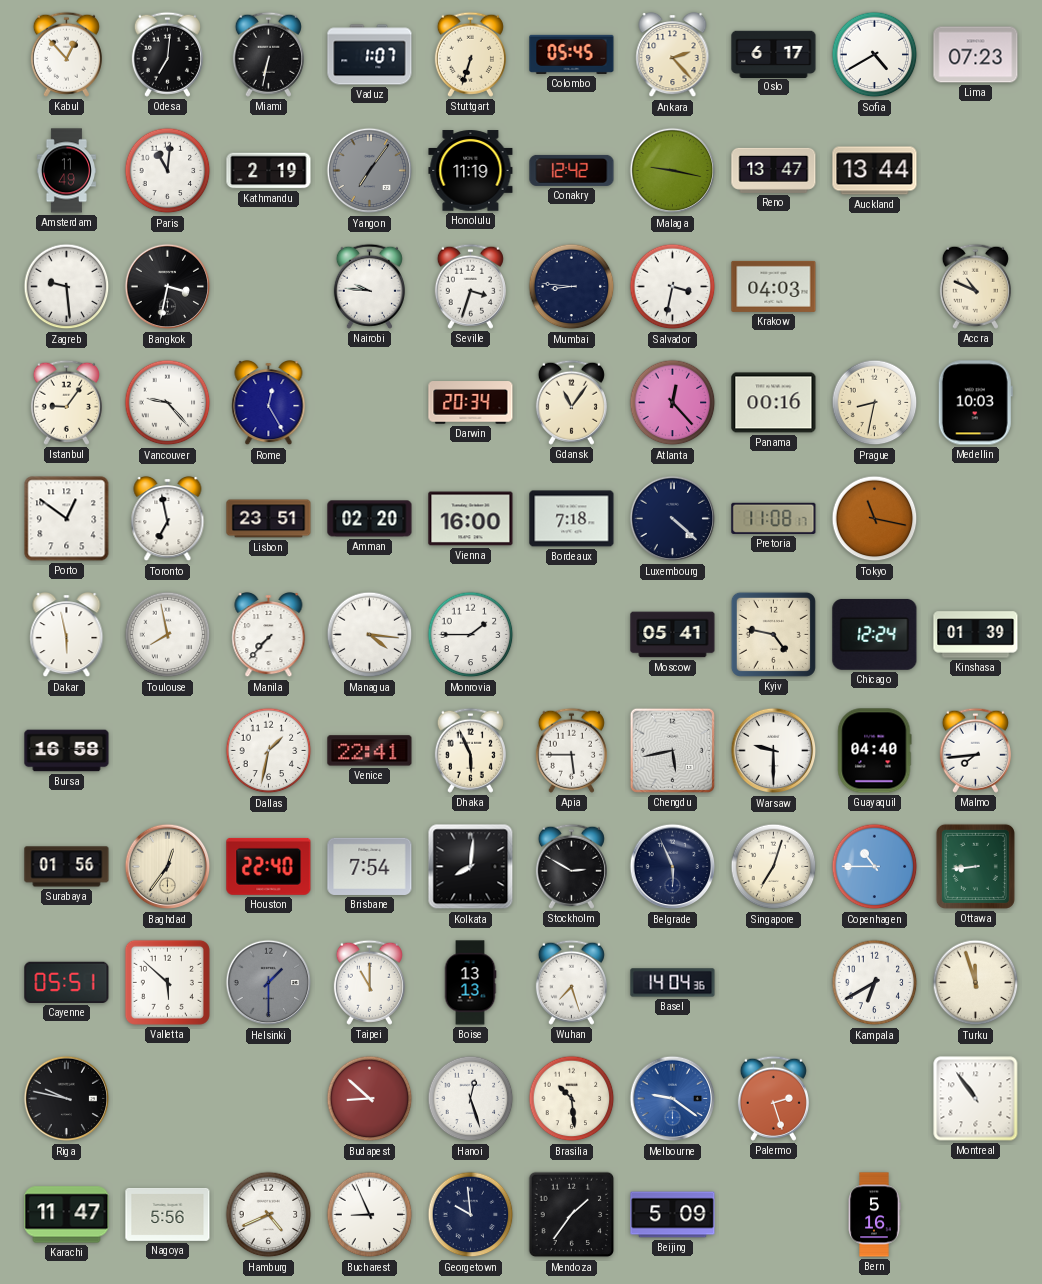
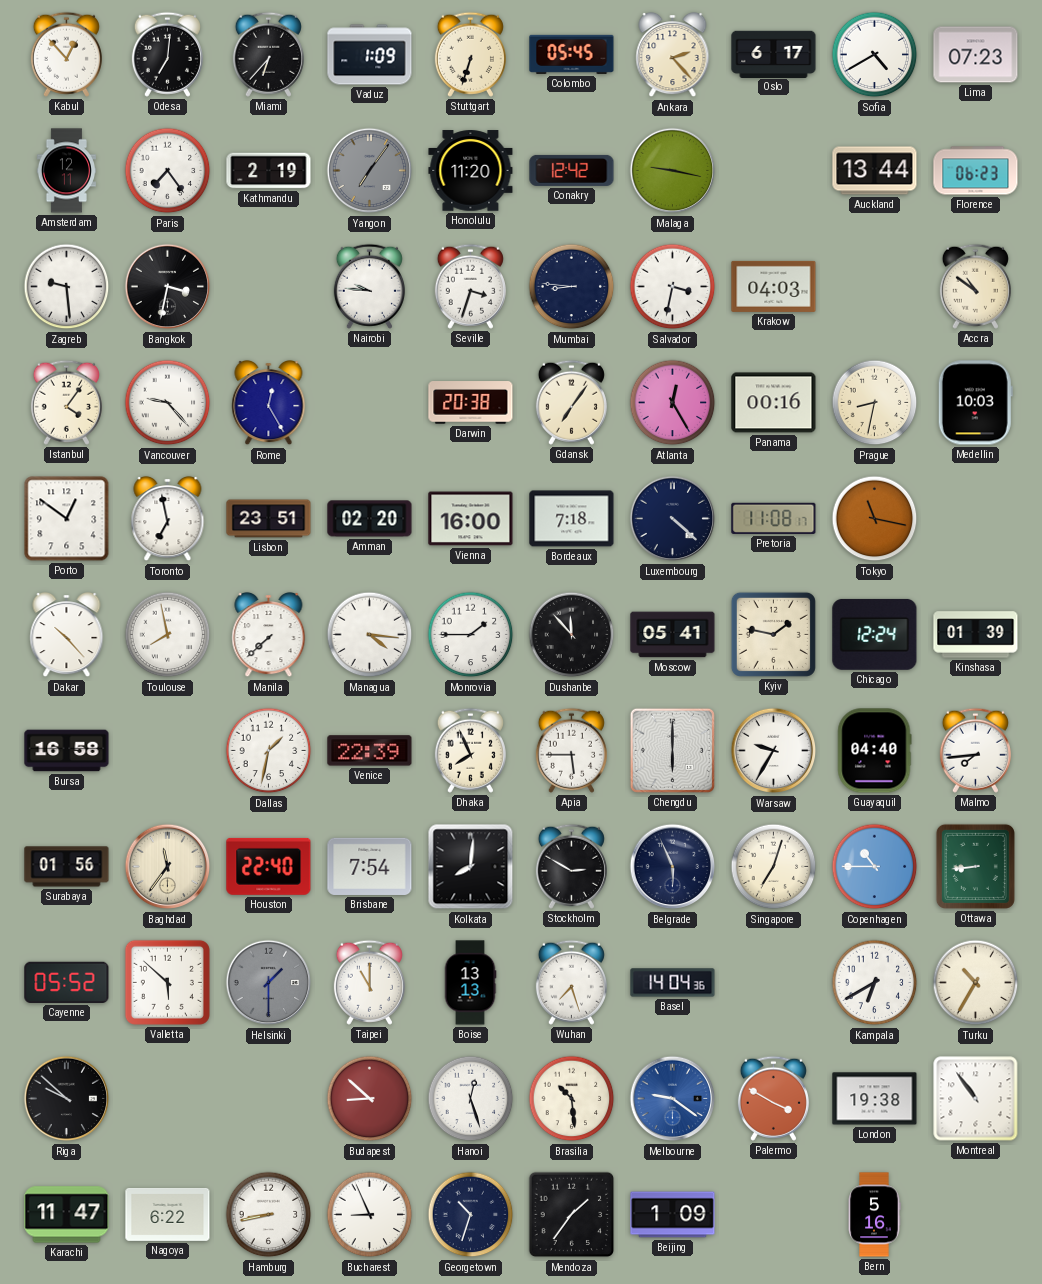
Miami: 6:32 -> 6:37
Vaduz: 1:07 -> 1:09
Amsterdam: 11:49 -> 12:11
Paris: 11:01 -> 7:24
Honolulu: 11:19 -> 11:20
Reno: 13:47 -> none
Florence: none -> 06:23
Accra: 10:49 -> 10:51
Istanbul: 9:06 -> 4:06
Darwin: 20:34 -> 20:38
Gdansk: 11:06 -> 7:06
Atlanta: 12:23 -> 12:25
Dakar: 5:58 -> 10:23
Manila: 7:37 -> 7:38
Dushanbe: none -> 11:53
Kyiv: 4:47 -> 1:47
Venice: 22:41 -> 22:39
Dhaka: 5:56 -> 7:56
Chengdu: 5:43 -> 6:00
Warsaw: 9:30 -> 9:35
Baghdad: 12:36 -> 11:36
Cayenne: 05:51 -> 05:52
Turku: 11:57 -> 10:35
Riga: 9:47 -> 9:52
Palermo: 2:27 -> 3:50
London: none -> 19:38
Nagoya: 5:56 -> 6:22
Hamburg: 4:41 -> 8:43
Georgetown: 9:59 -> 10:33
Beijing: 5:09 -> 1:09
